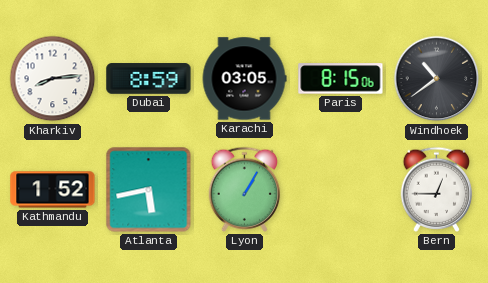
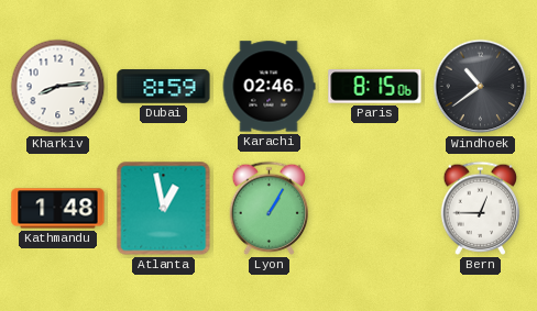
Karachi: 03:05 -> 02:46
Kathmandu: 1:52 -> 1:48
Atlanta: 5:43 -> 12:58
